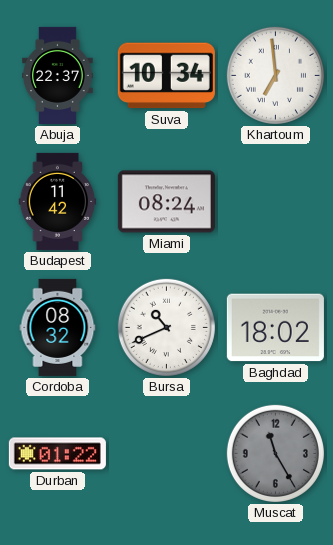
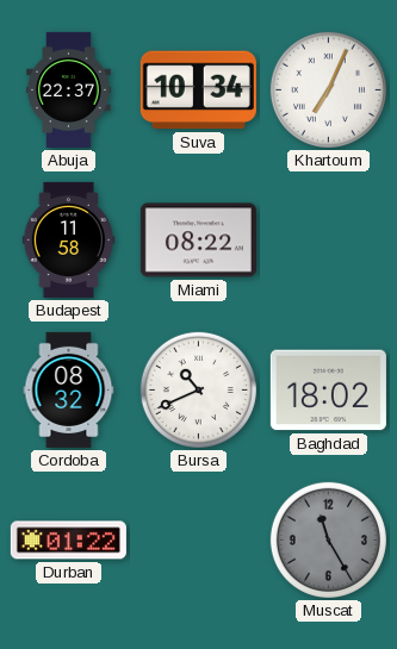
Khartoum: 6:59 -> 7:04
Budapest: 11:42 -> 11:58
Miami: 08:24 -> 08:22
